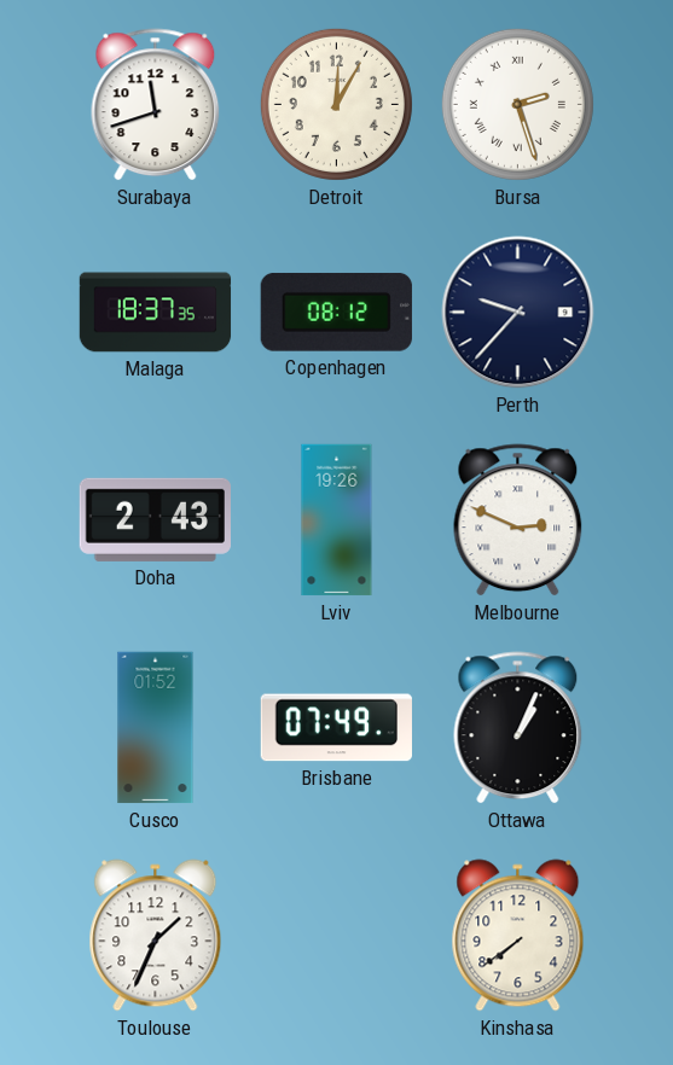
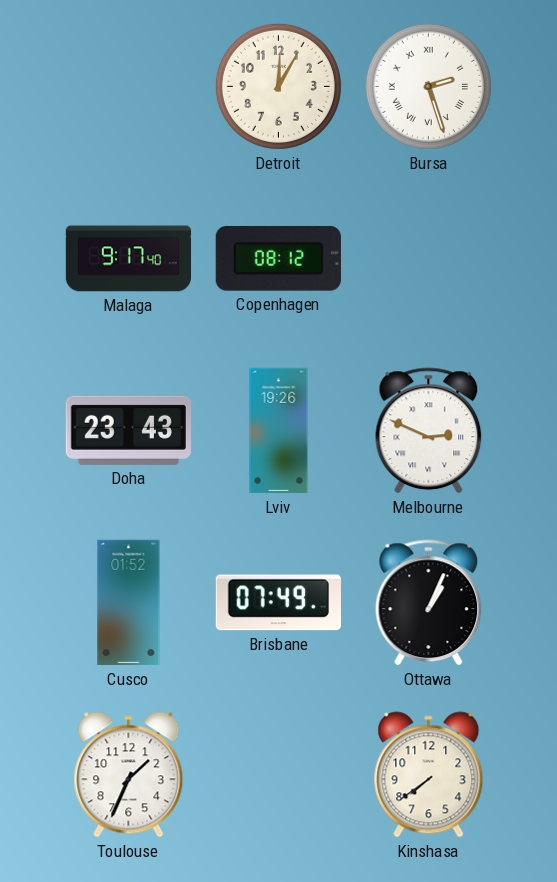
Surabaya: 11:42 -> none
Malaga: 18:37 -> 9:17
Perth: 9:37 -> none
Doha: 2:43 -> 23:43
